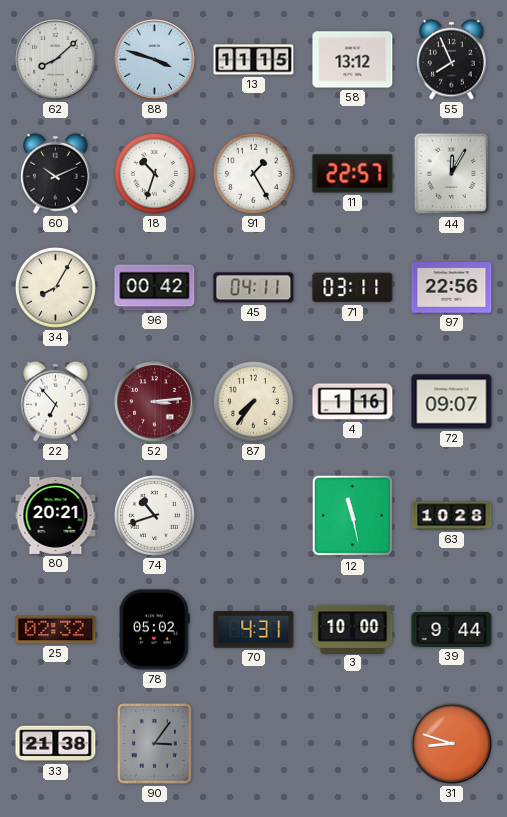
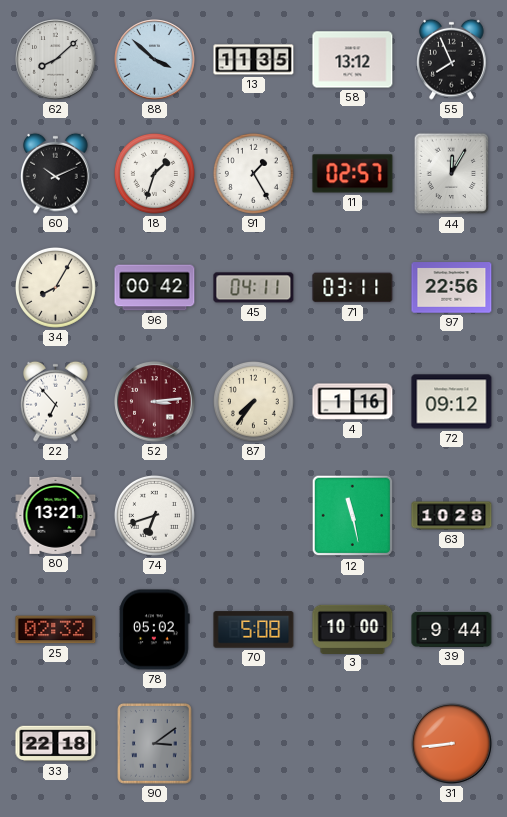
88: 3:48 -> 3:52
13: 11:15 -> 11:35
18: 10:33 -> 1:33
11: 22:57 -> 02:57
72: 09:07 -> 09:12
80: 20:21 -> 13:21
74: 10:42 -> 6:42
70: 4:31 -> 5:08
33: 21:38 -> 22:18
90: 3:06 -> 3:09
31: 8:48 -> 8:44
